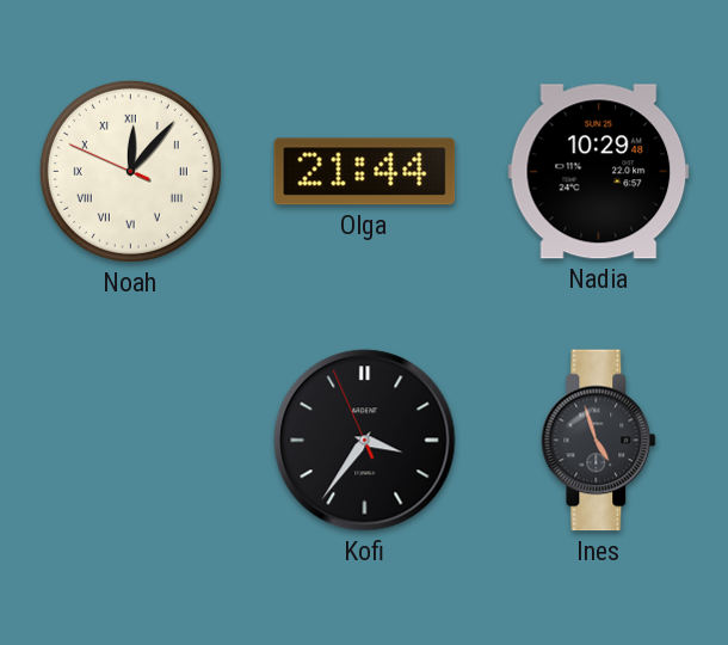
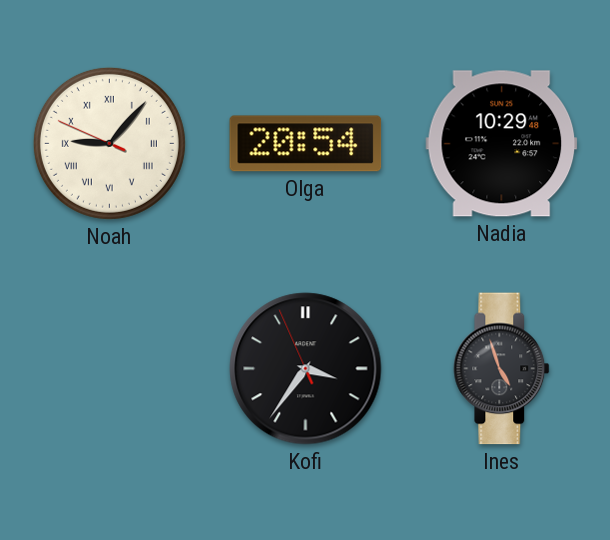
Noah: 12:06 -> 9:06
Olga: 21:44 -> 20:54
